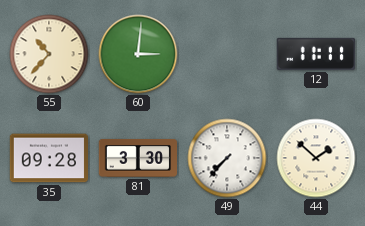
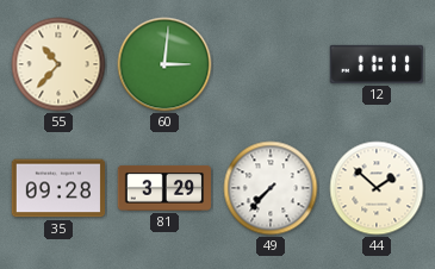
81: 3:30 -> 3:29
